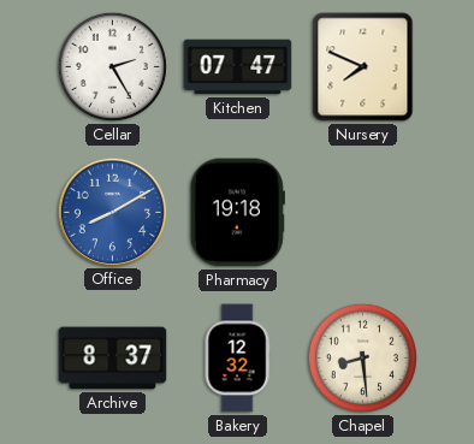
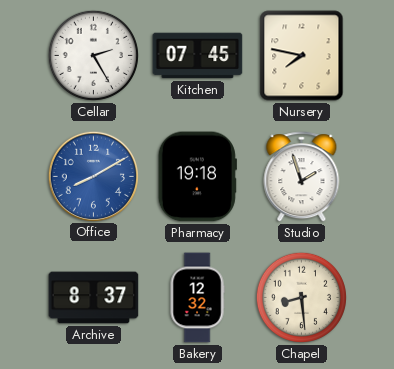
Kitchen: 07:47 -> 07:45
Nursery: 7:49 -> 7:47
Studio: none -> 1:57
